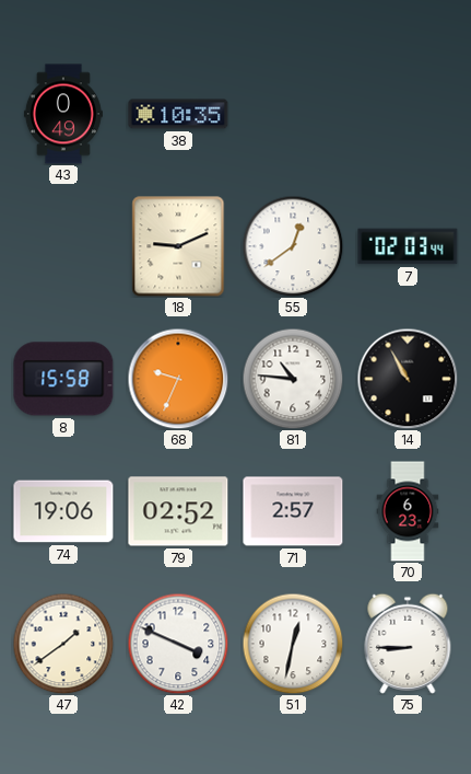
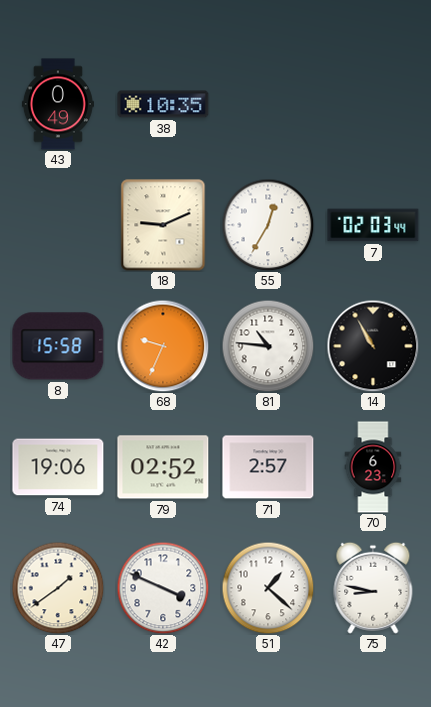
55: 12:39 -> 12:35
51: 12:32 -> 1:22
75: 8:45 -> 8:47
